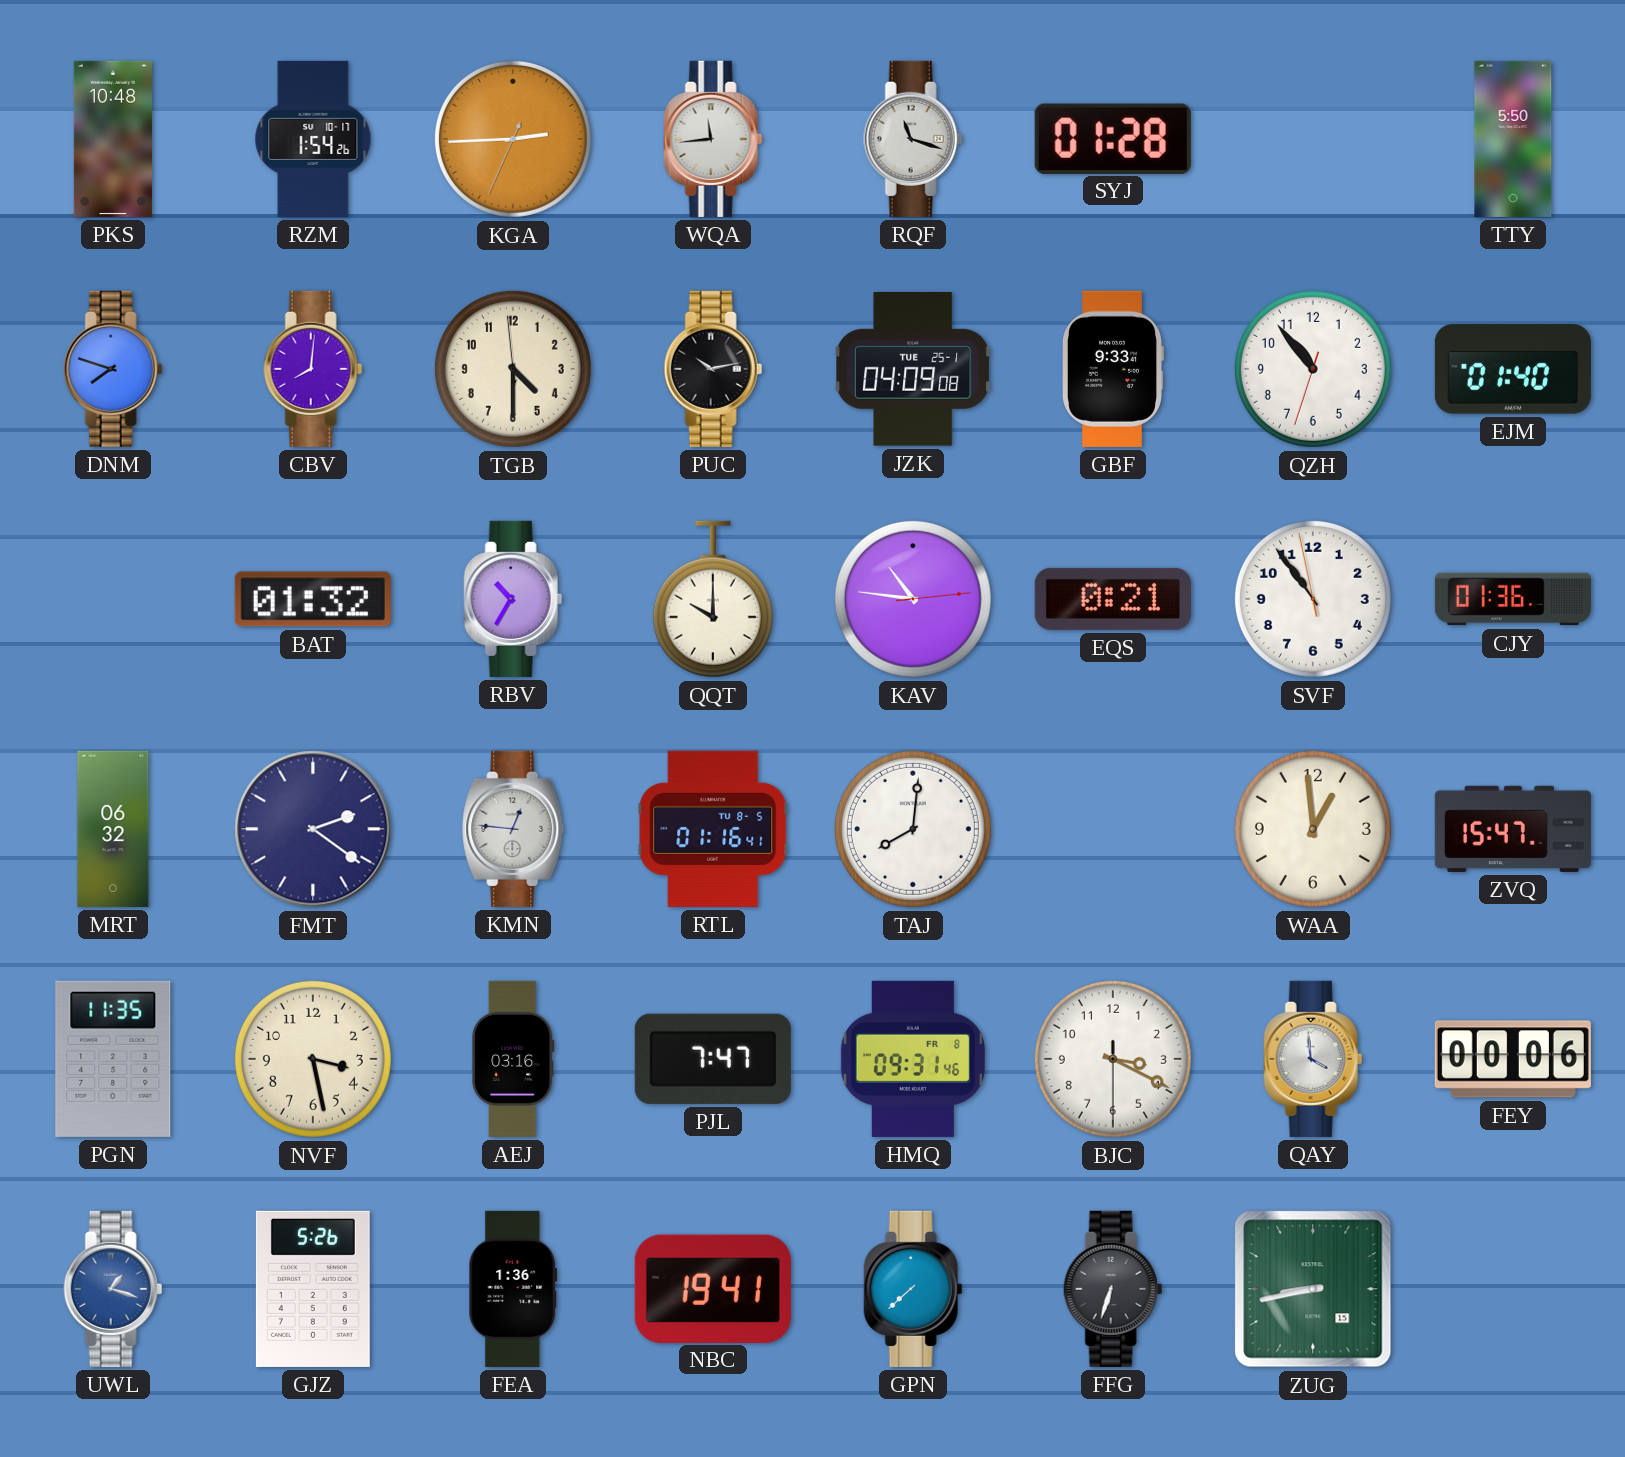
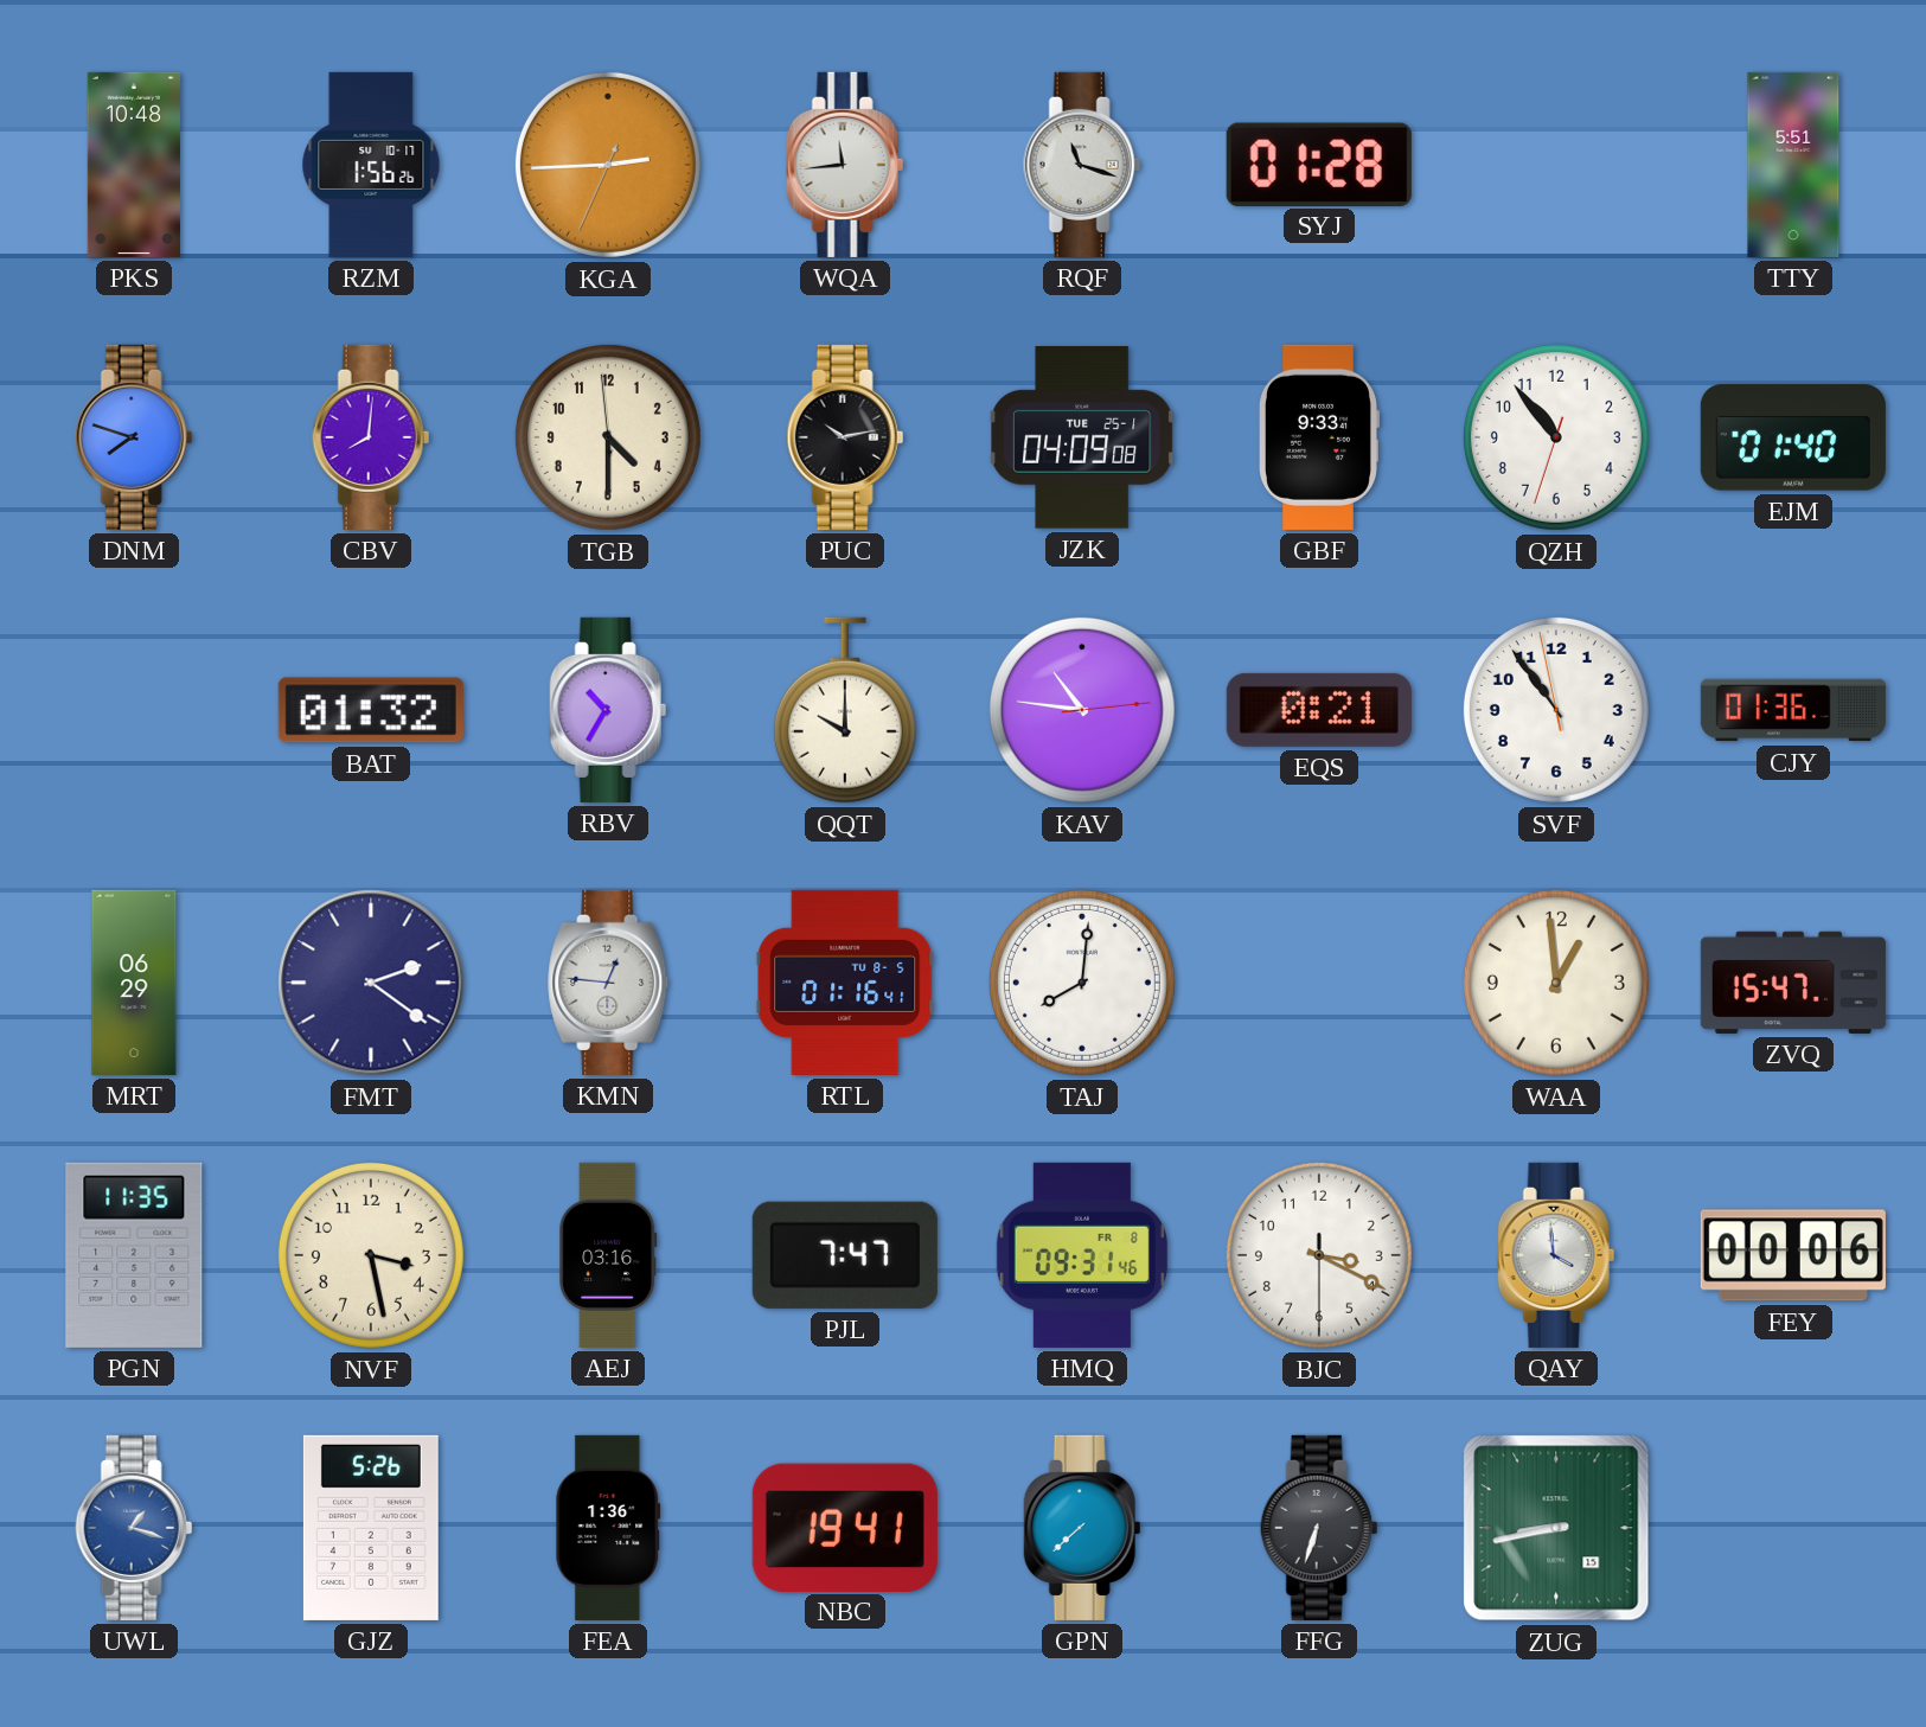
RZM: 1:54 -> 1:56
TTY: 5:50 -> 5:51
MRT: 06:32 -> 06:29
